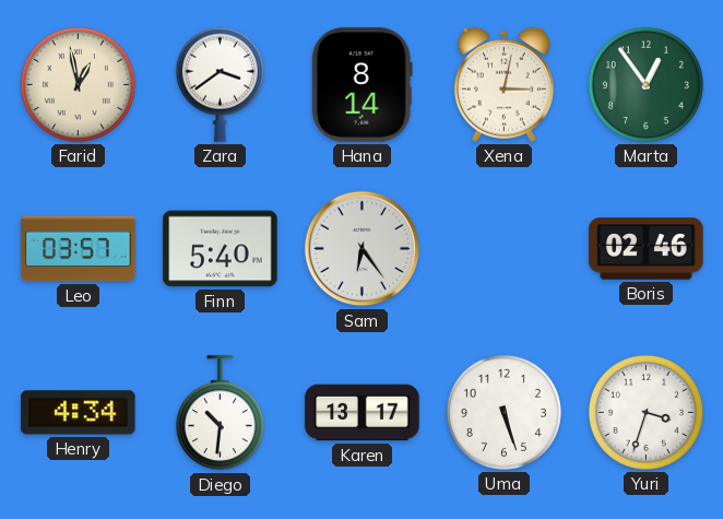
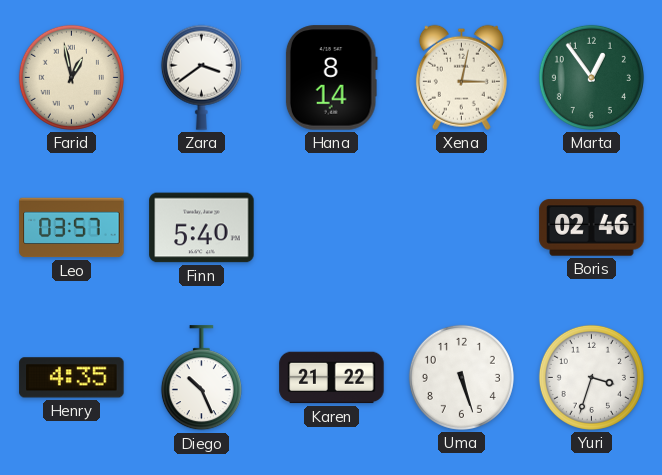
Sam: 6:24 -> none
Henry: 4:34 -> 4:35
Diego: 10:31 -> 10:26
Karen: 13:17 -> 21:22
